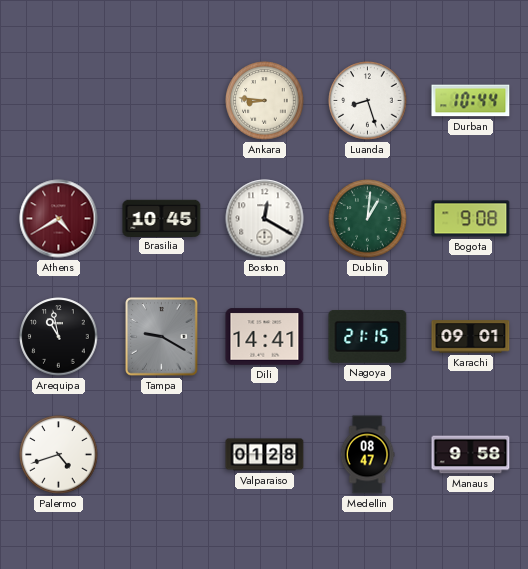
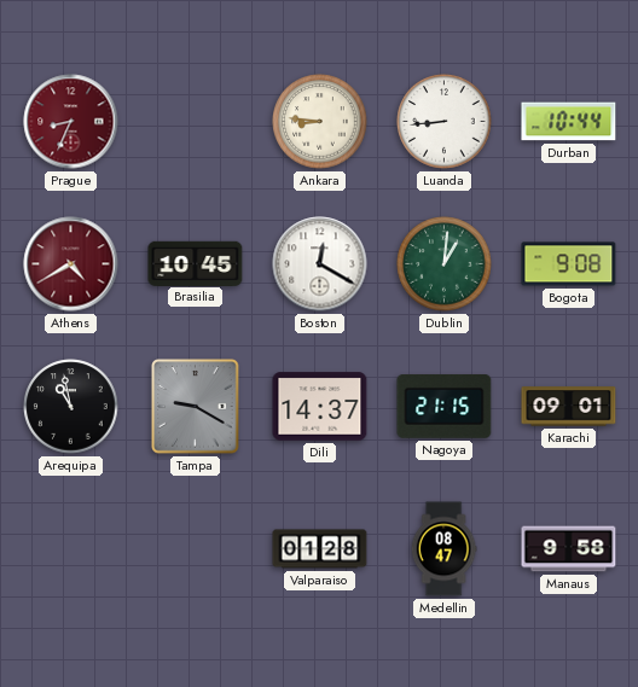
Prague: none -> 8:34
Luanda: 8:27 -> 8:44
Dili: 14:41 -> 14:37
Palermo: 4:42 -> none
